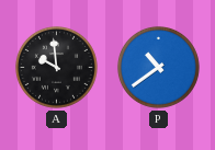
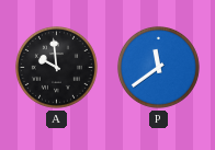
P: 10:39 -> 11:39
